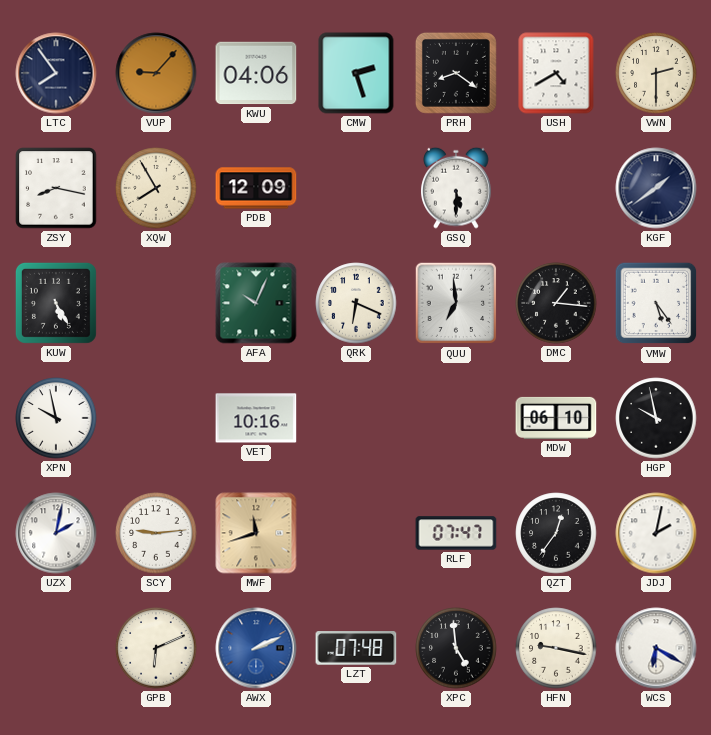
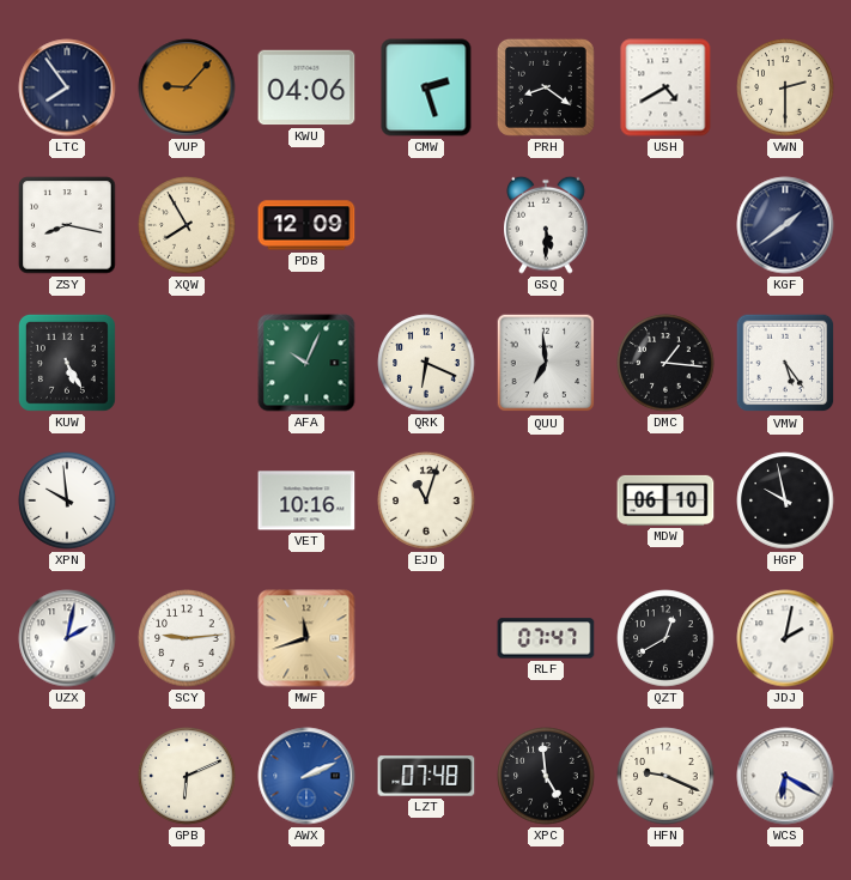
XPN: 9:58 -> 9:59
EJD: none -> 11:03
QZT: 12:36 -> 12:40
HFN: 9:17 -> 9:19
